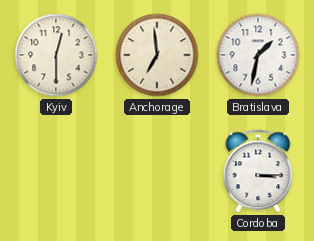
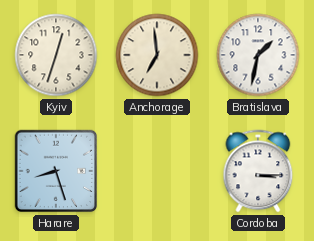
Kyiv: 12:30 -> 12:33
Harare: none -> 8:27
